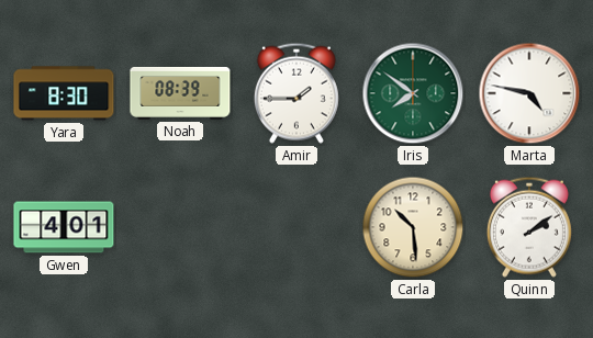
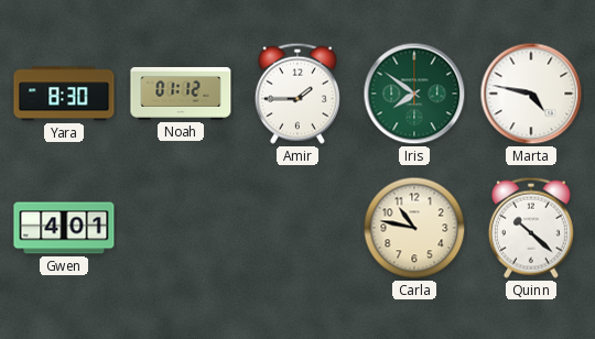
Noah: 08:39 -> 01:12
Carla: 10:29 -> 10:47
Quinn: 2:09 -> 10:22
